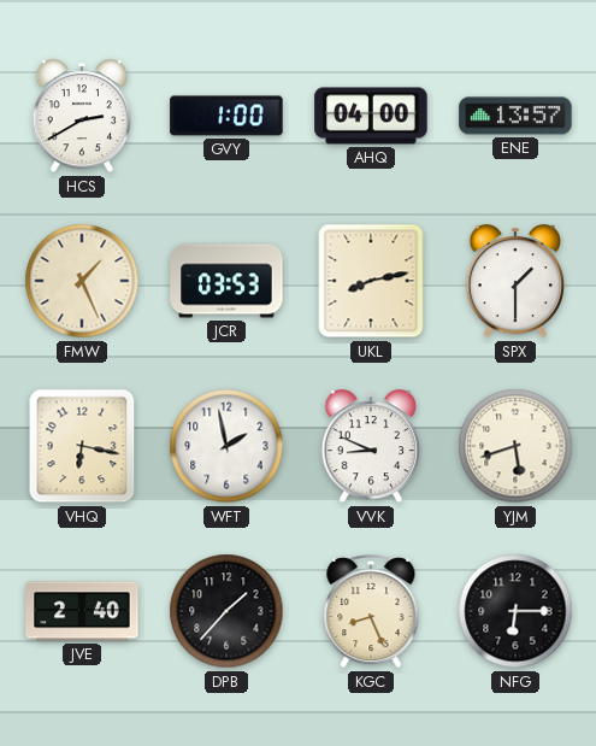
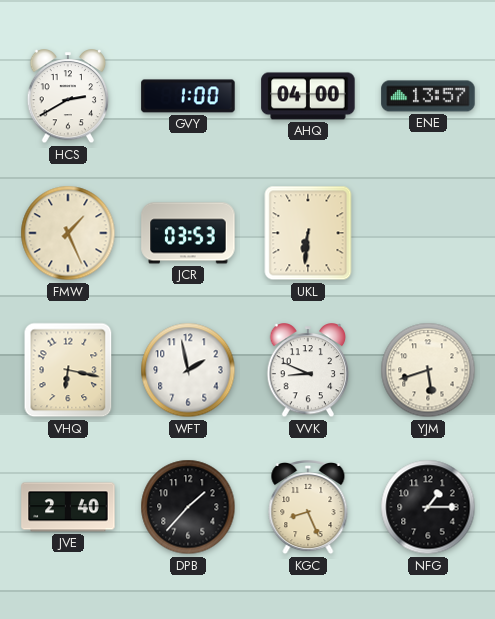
UKL: 8:13 -> 6:31
SPX: 1:30 -> none
NFG: 6:15 -> 1:15
